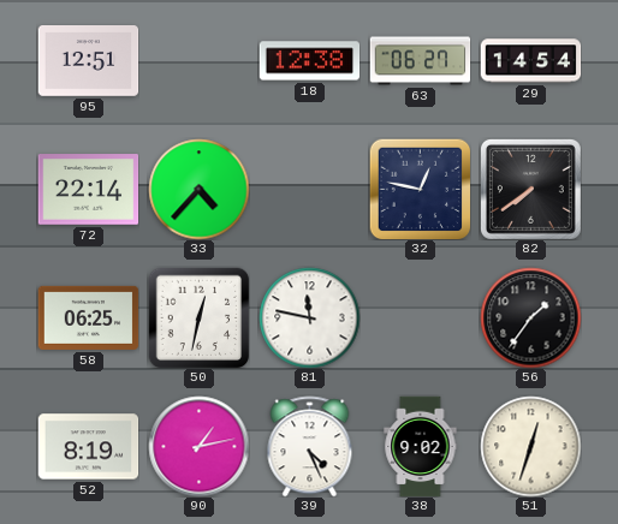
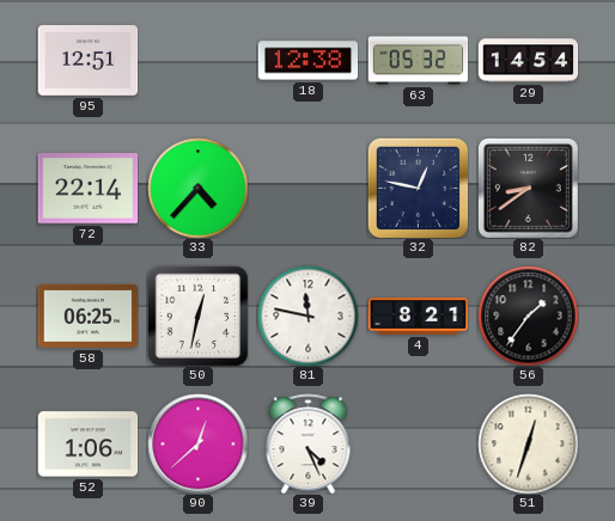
63: 06:27 -> 05:32
82: 7:39 -> 8:39
4: none -> 8:21
52: 8:19 -> 1:06
90: 1:13 -> 12:38
38: 9:02 -> none
